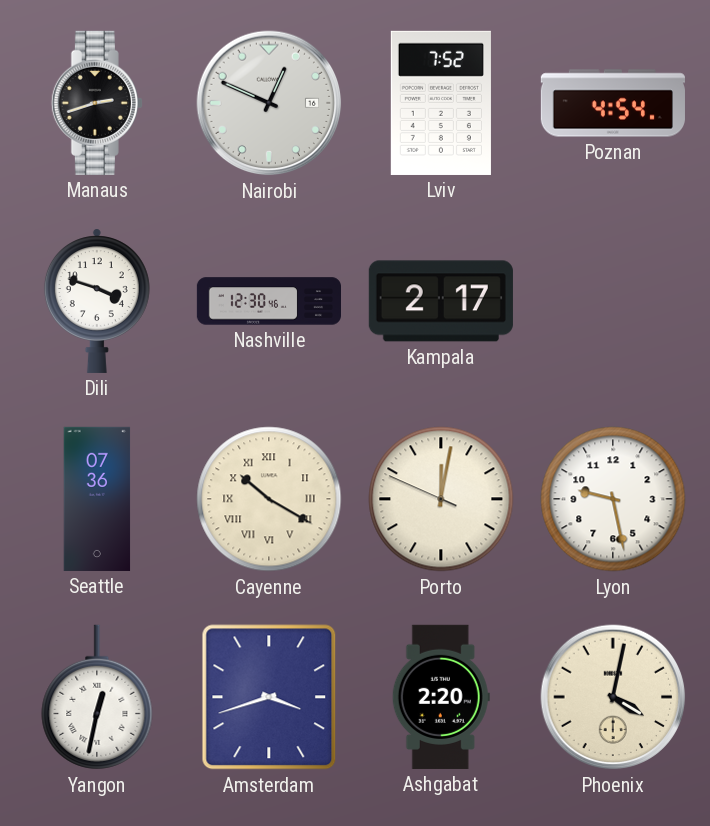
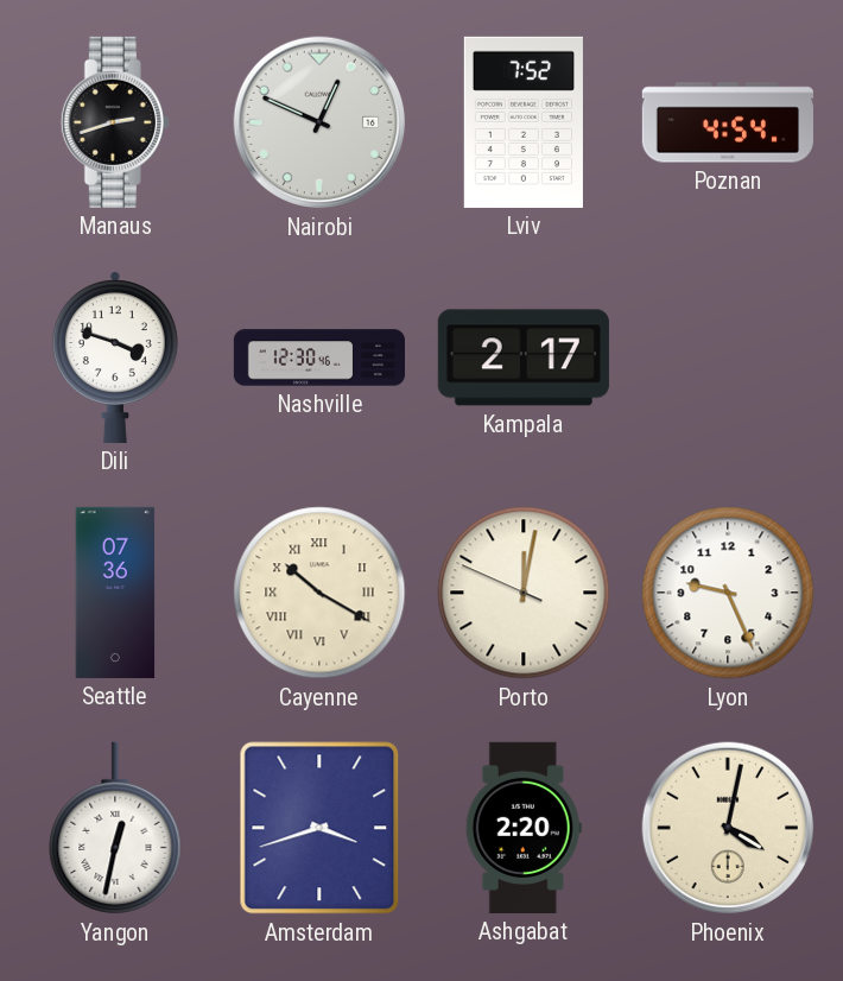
Lyon: 9:28 -> 9:26
